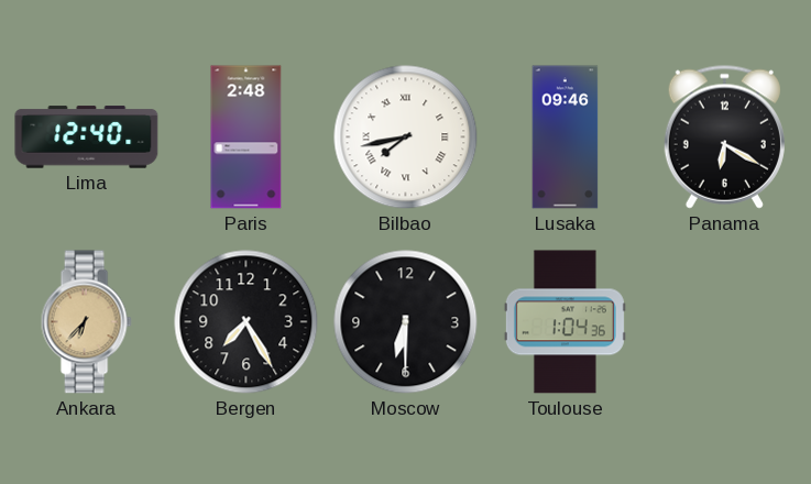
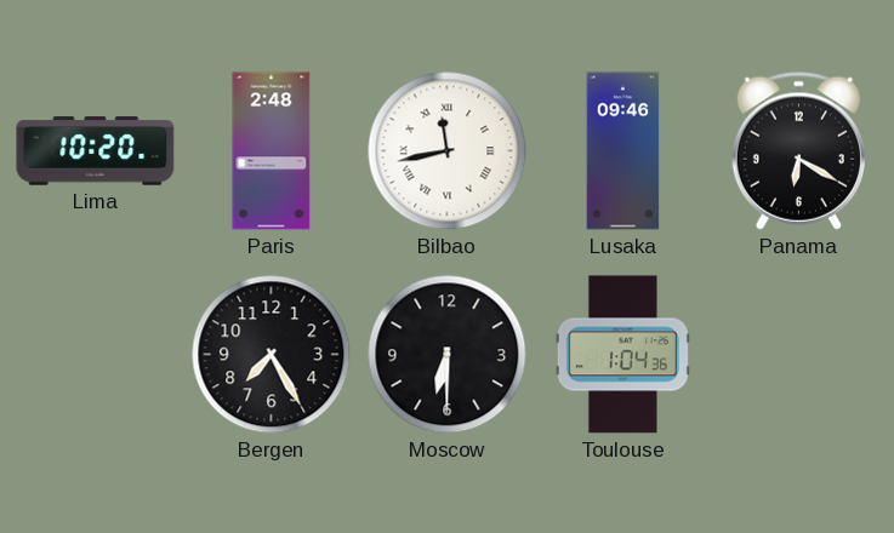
Lima: 12:40 -> 10:20
Bilbao: 7:43 -> 11:43
Ankara: 6:37 -> none
